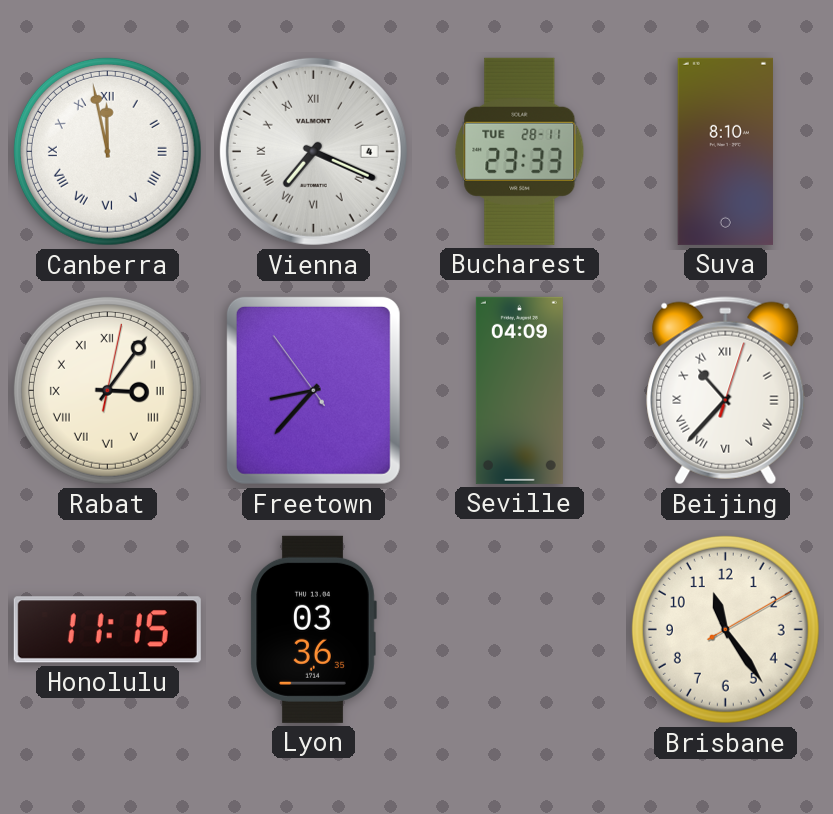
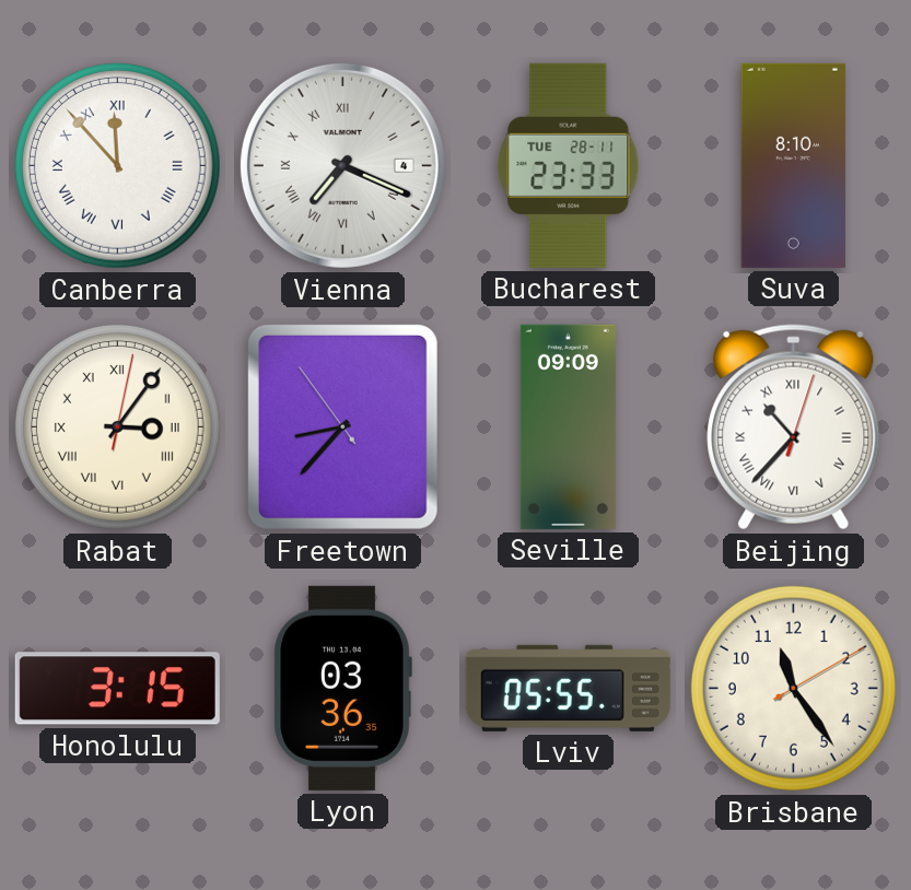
Canberra: 11:58 -> 11:53
Seville: 04:09 -> 09:09
Honolulu: 11:15 -> 3:15
Lviv: none -> 05:55
